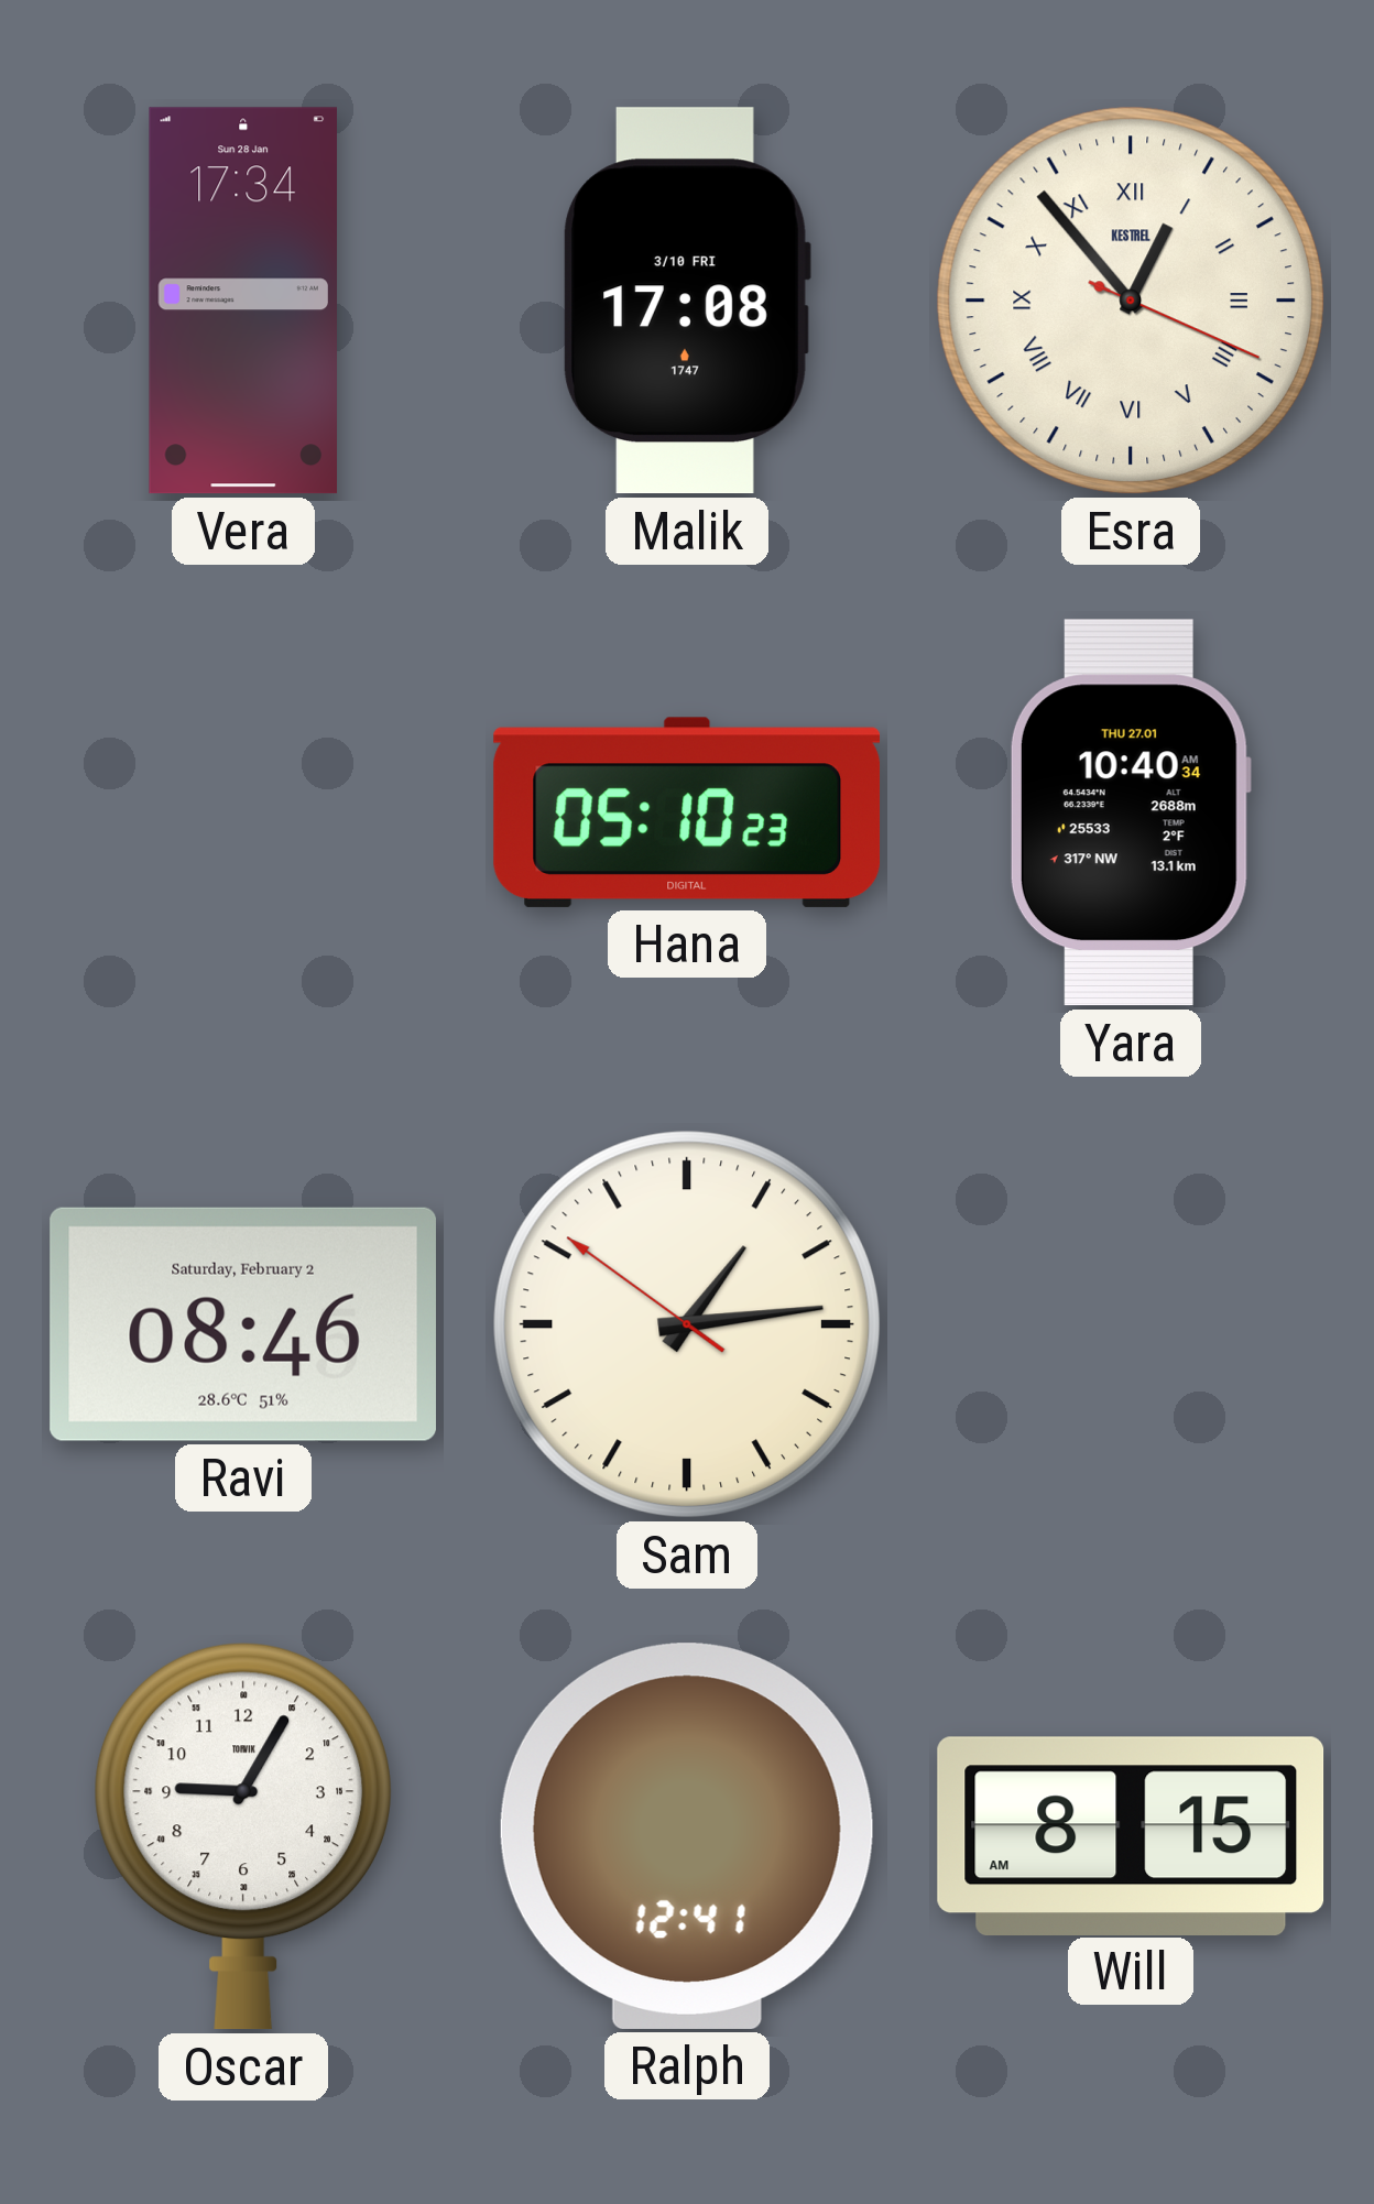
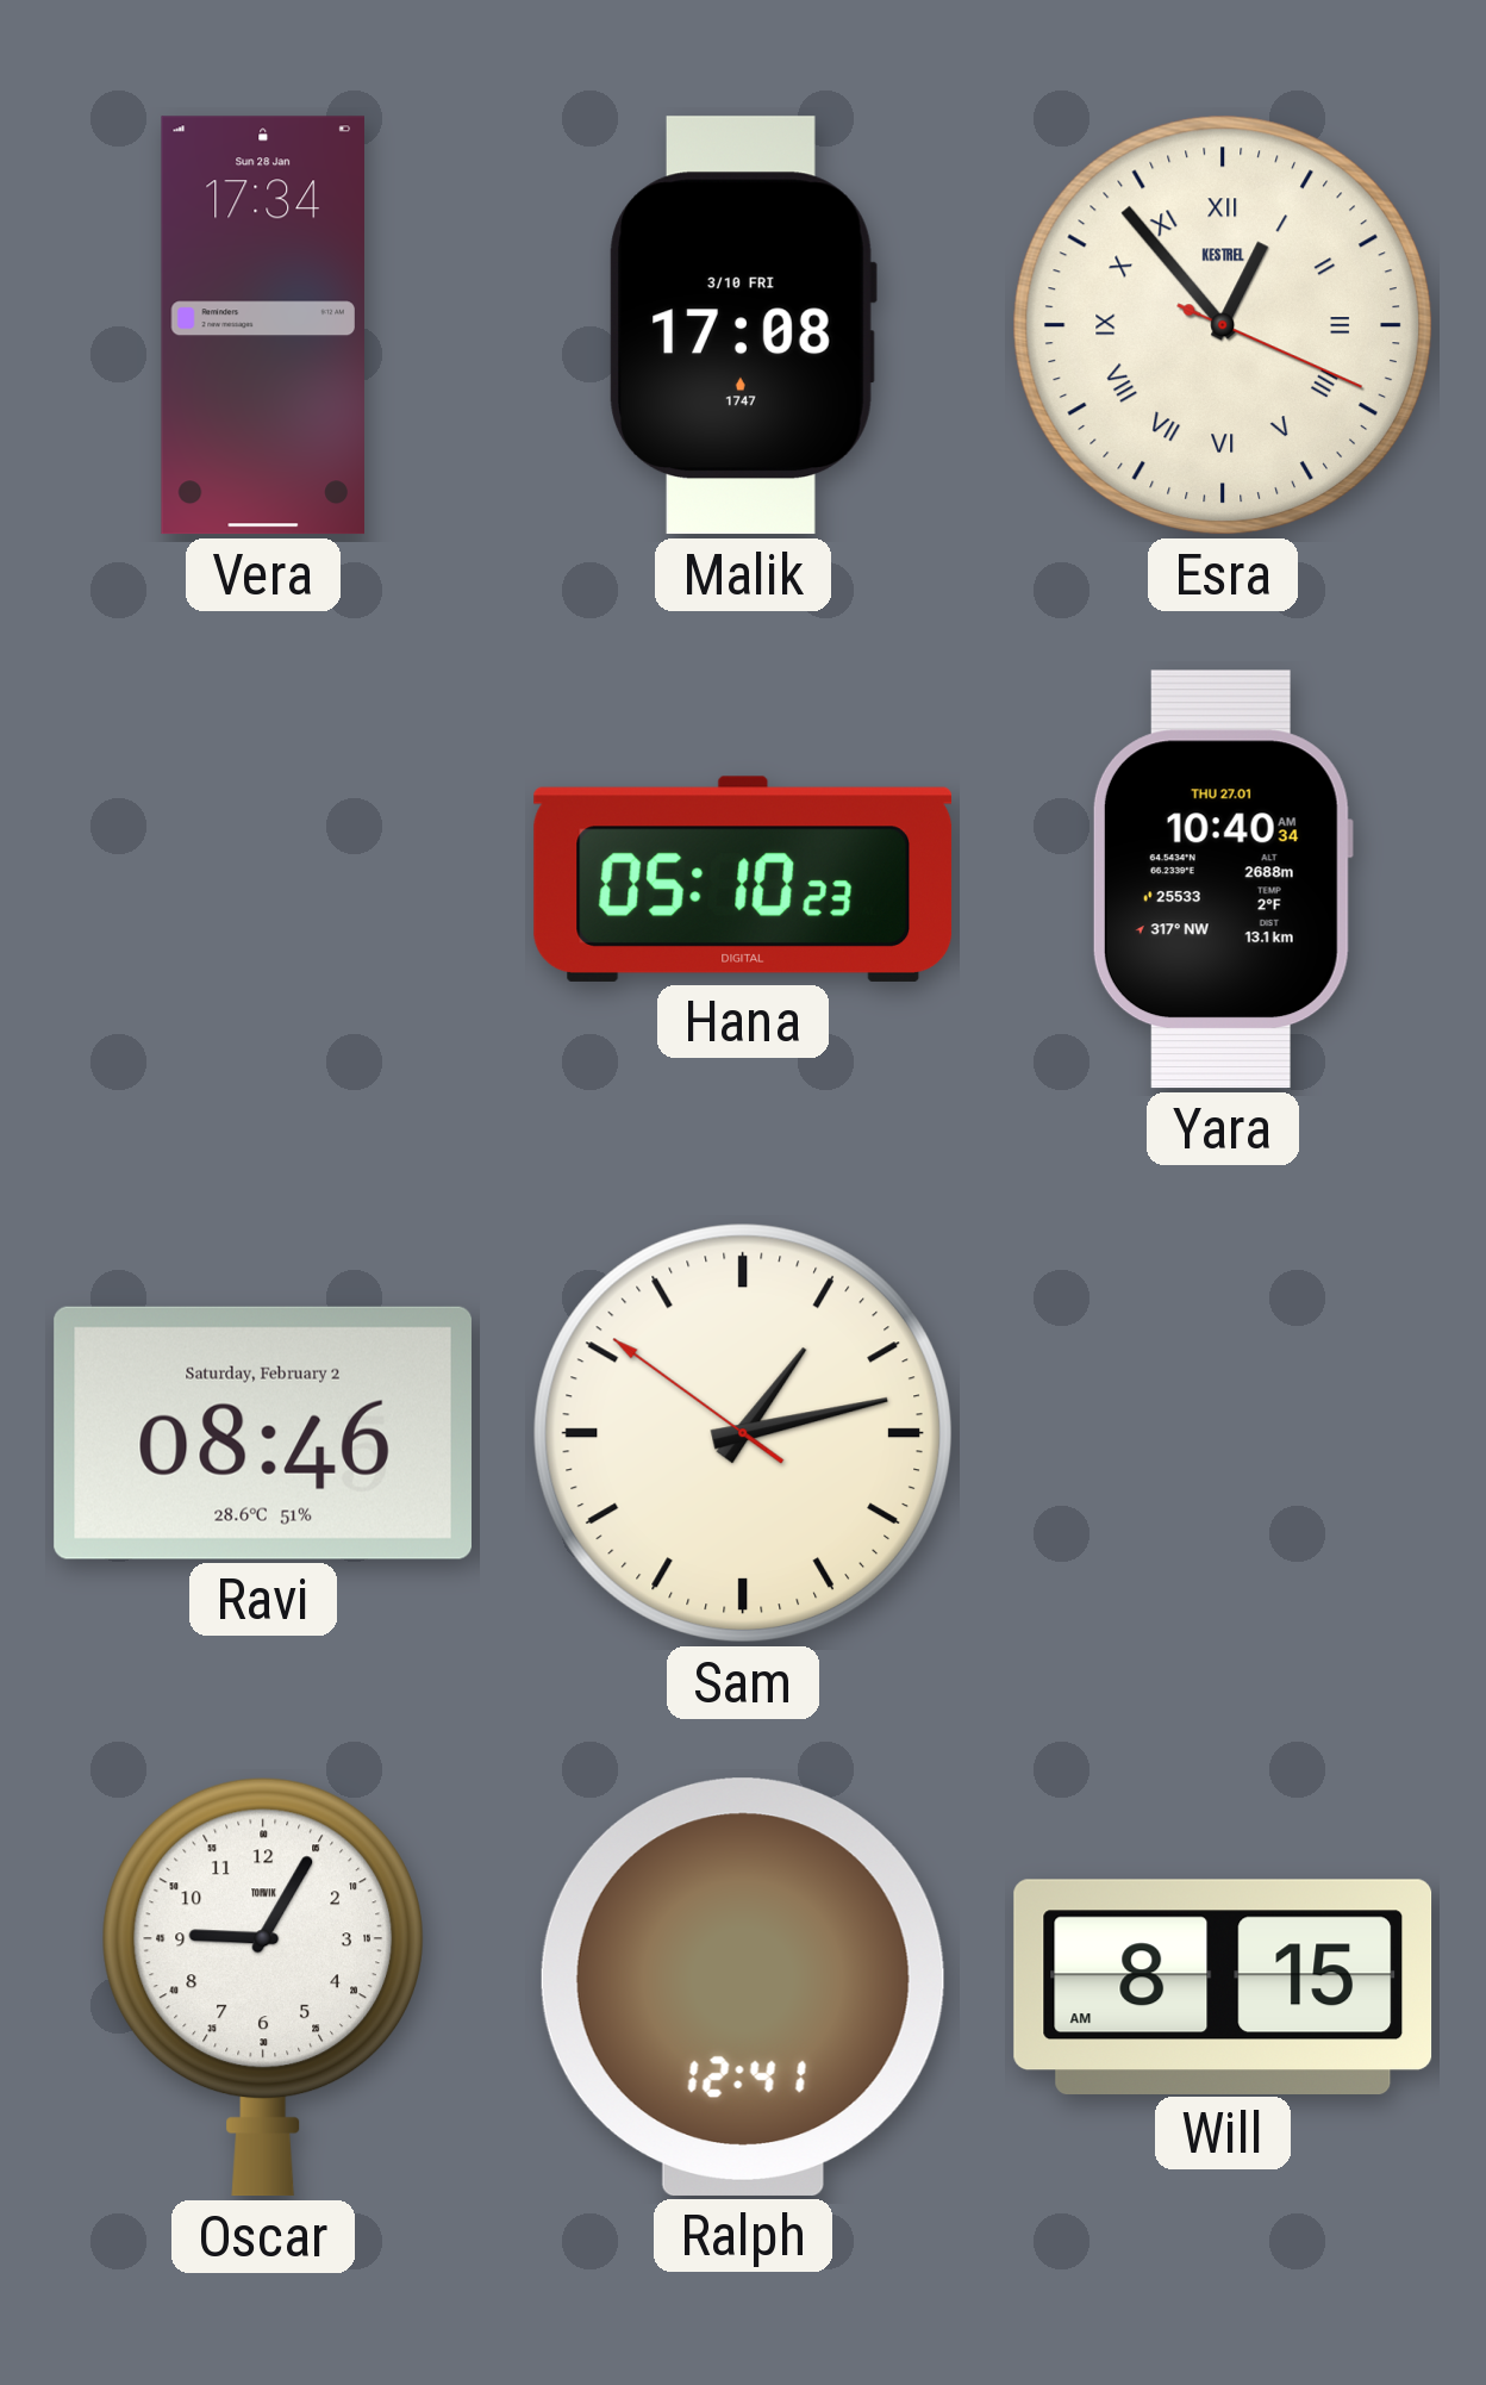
Sam: 1:13 -> 1:12
